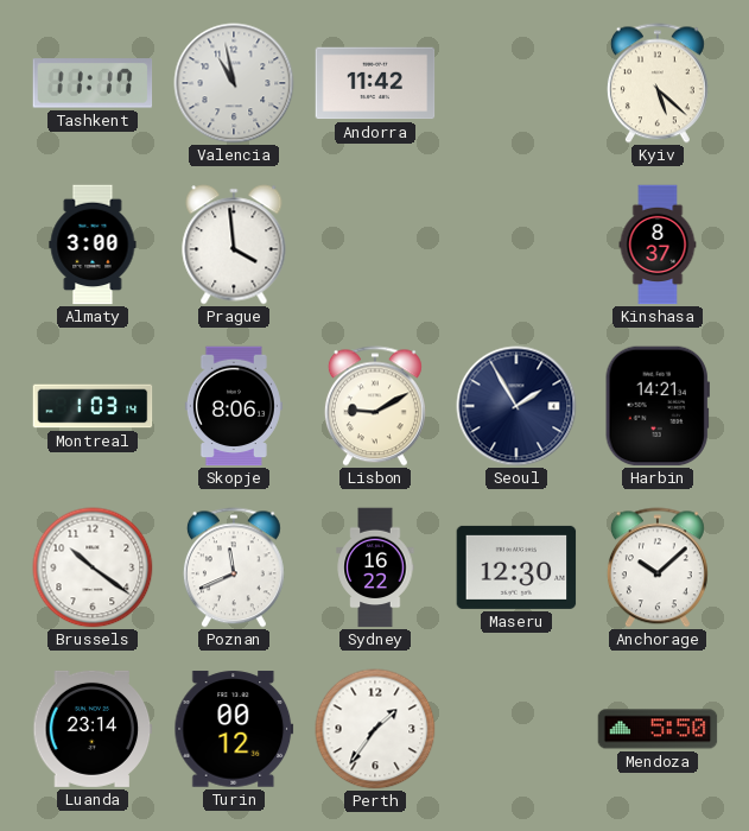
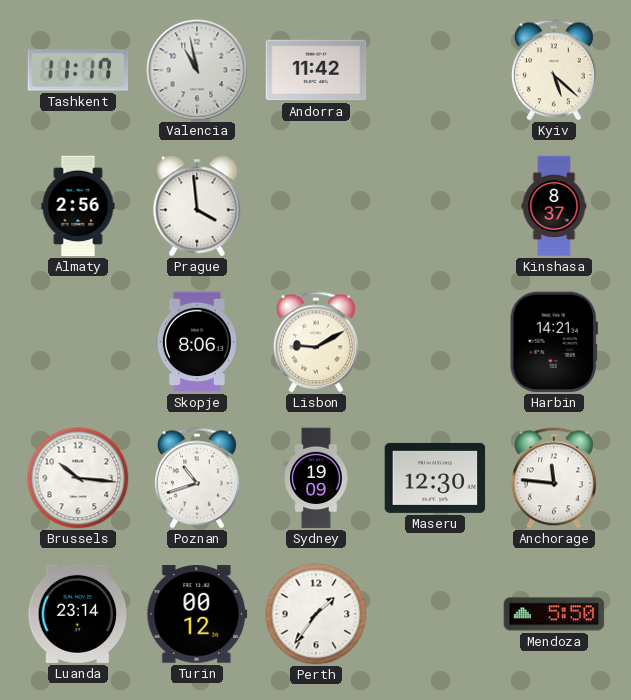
Almaty: 3:00 -> 2:56
Montreal: 1:03 -> none
Seoul: 1:55 -> none
Brussels: 10:21 -> 10:16
Poznan: 11:41 -> 10:42
Sydney: 16:22 -> 19:09
Anchorage: 10:08 -> 11:46
